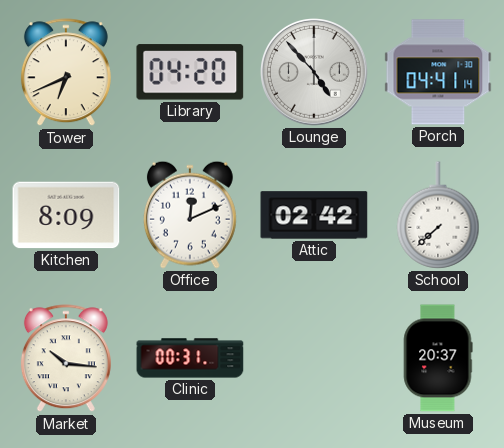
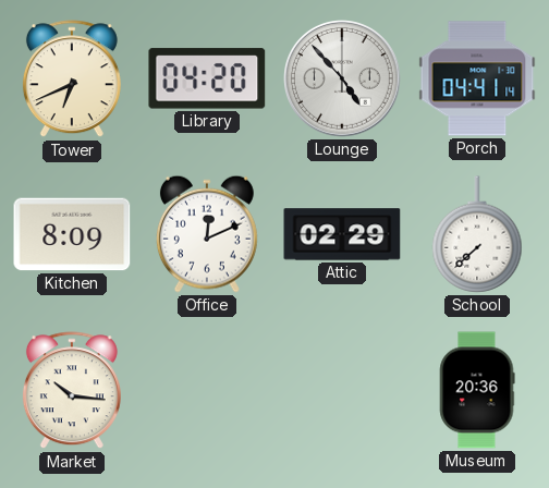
Attic: 02:42 -> 02:29
Clinic: 00:31 -> none
Museum: 20:37 -> 20:36
